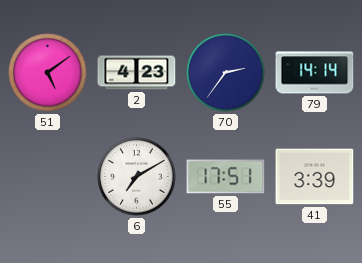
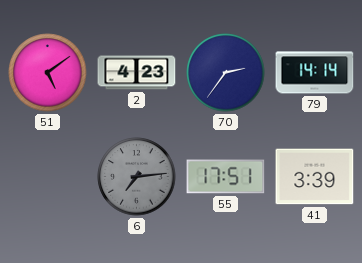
6: 7:10 -> 7:14
6 dial: white -> grey
